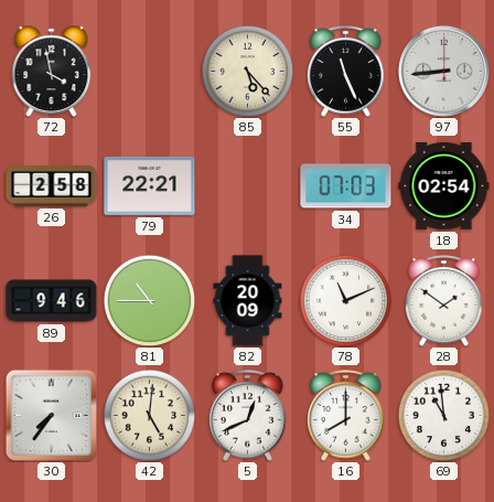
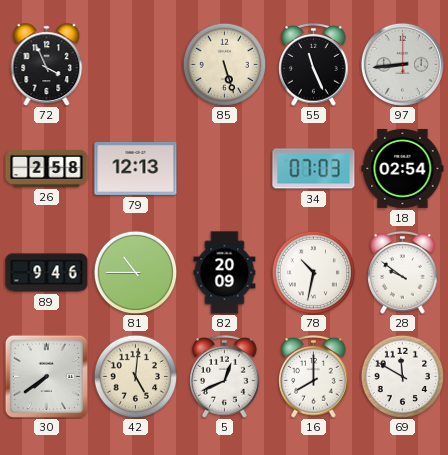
72: 3:58 -> 3:56
85: 5:23 -> 5:27
79: 22:21 -> 12:13
78: 11:11 -> 10:32
28: 1:51 -> 9:51
30: 7:36 -> 7:39
69: 10:59 -> 11:50
